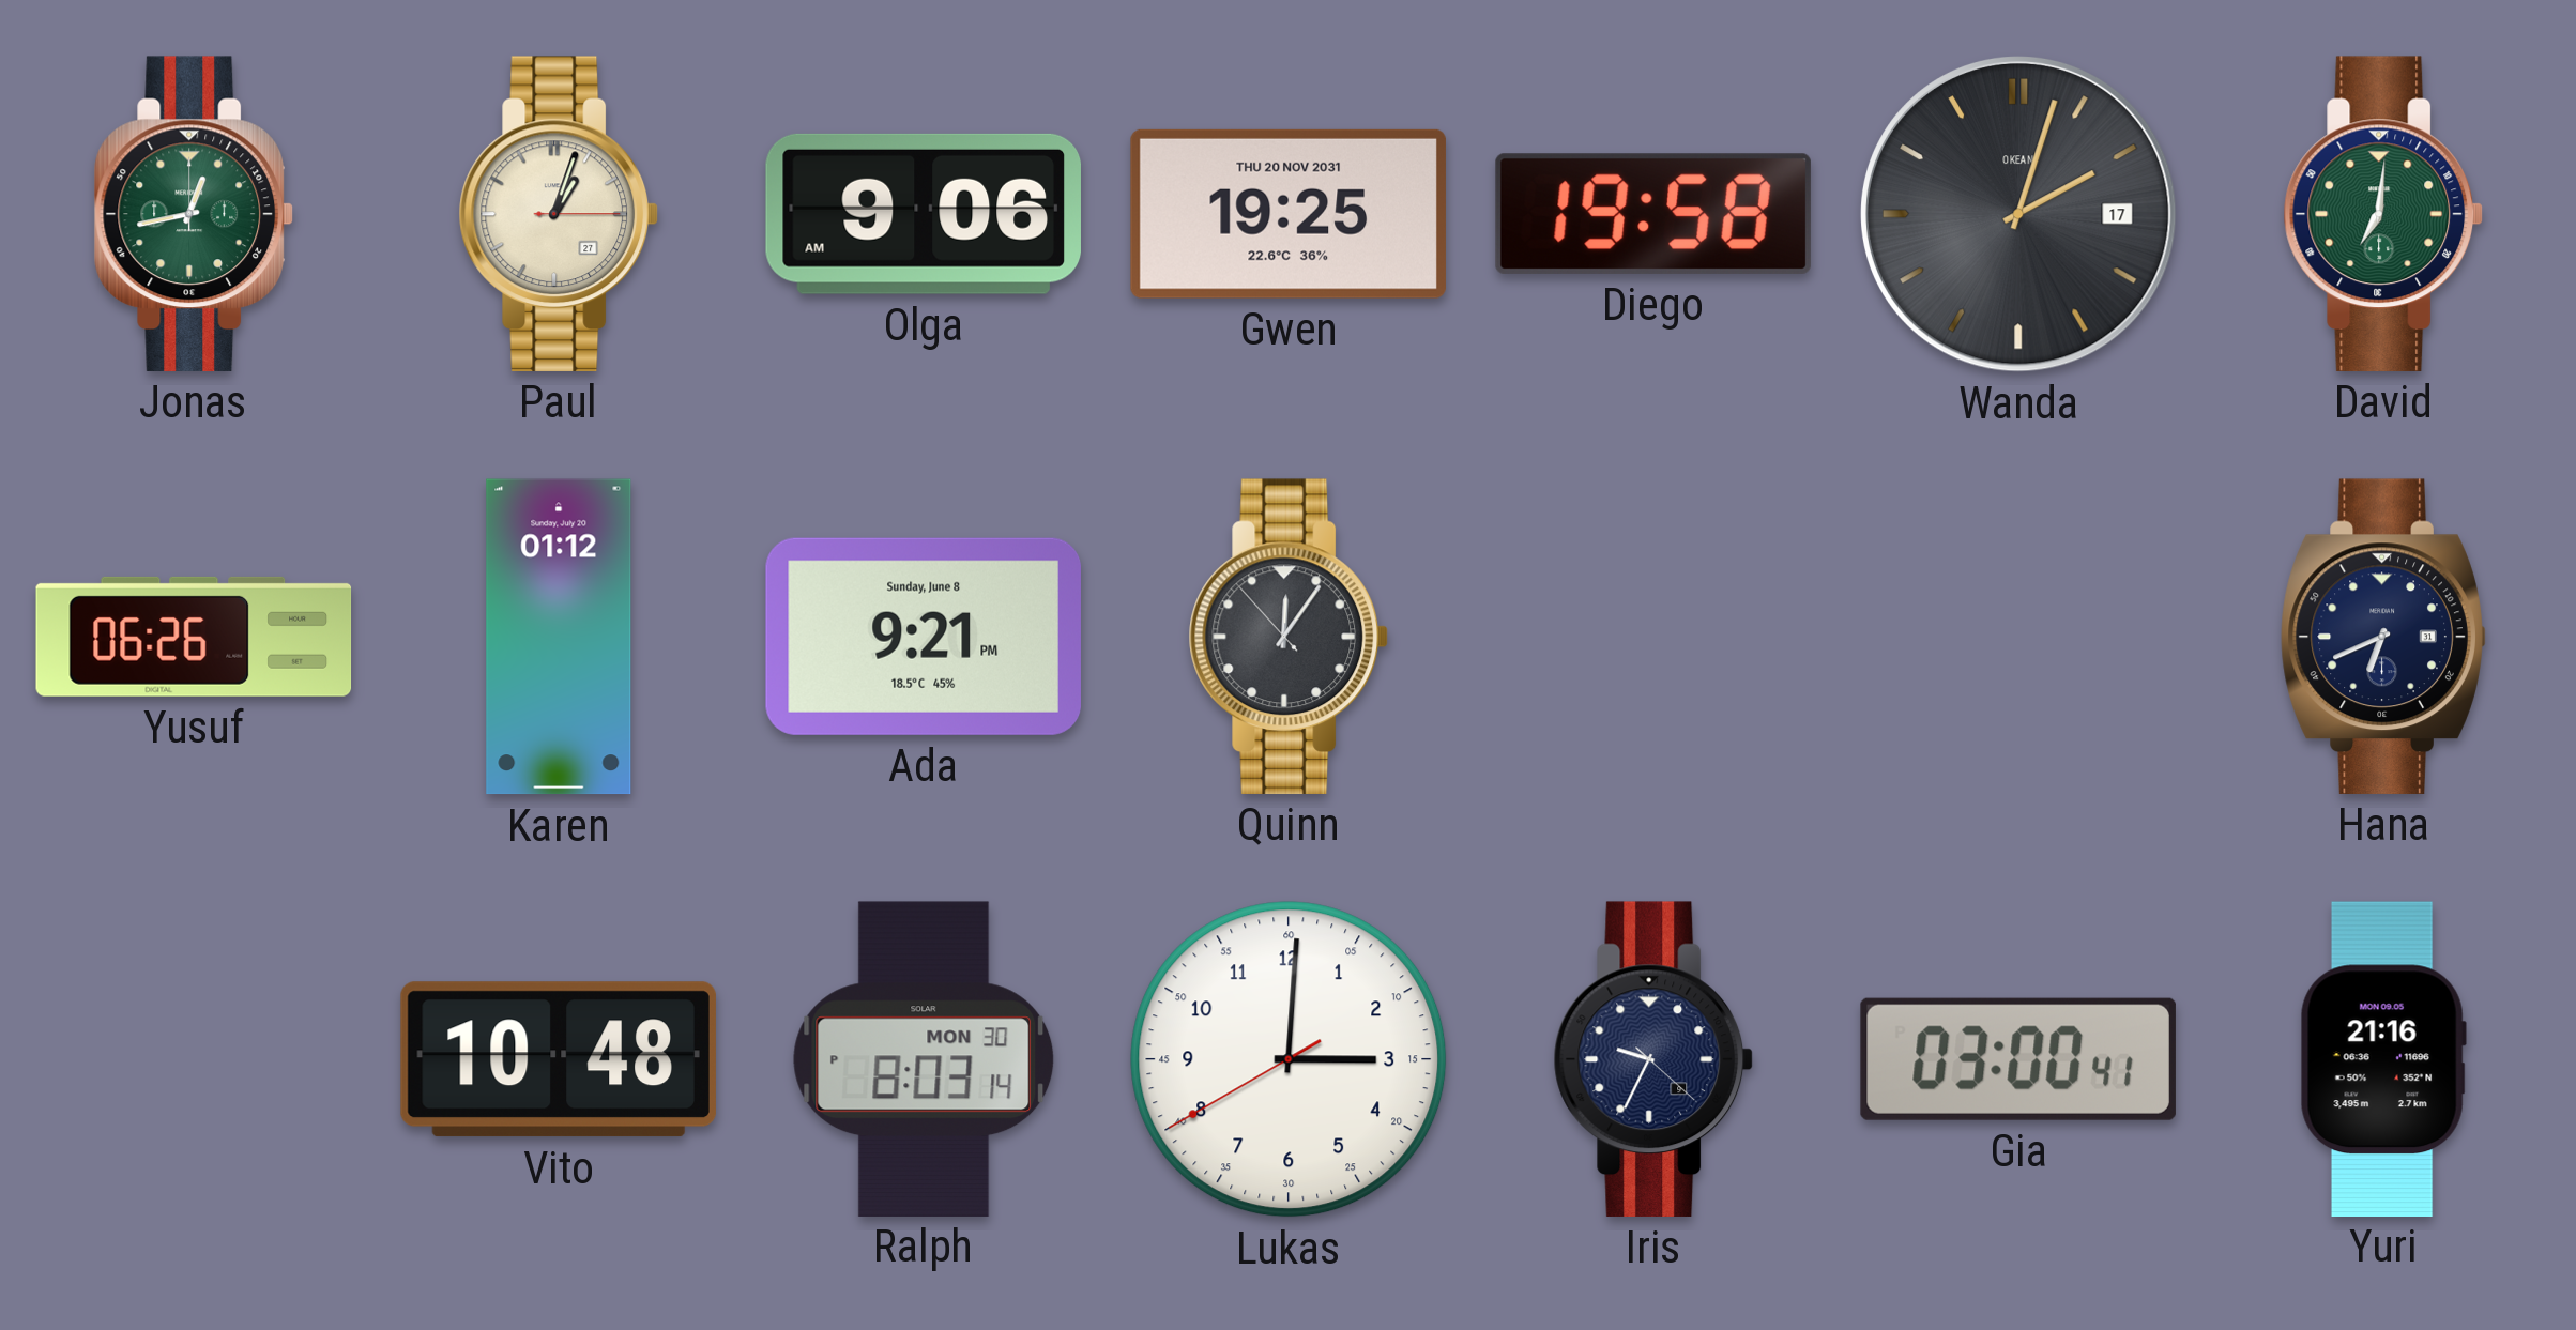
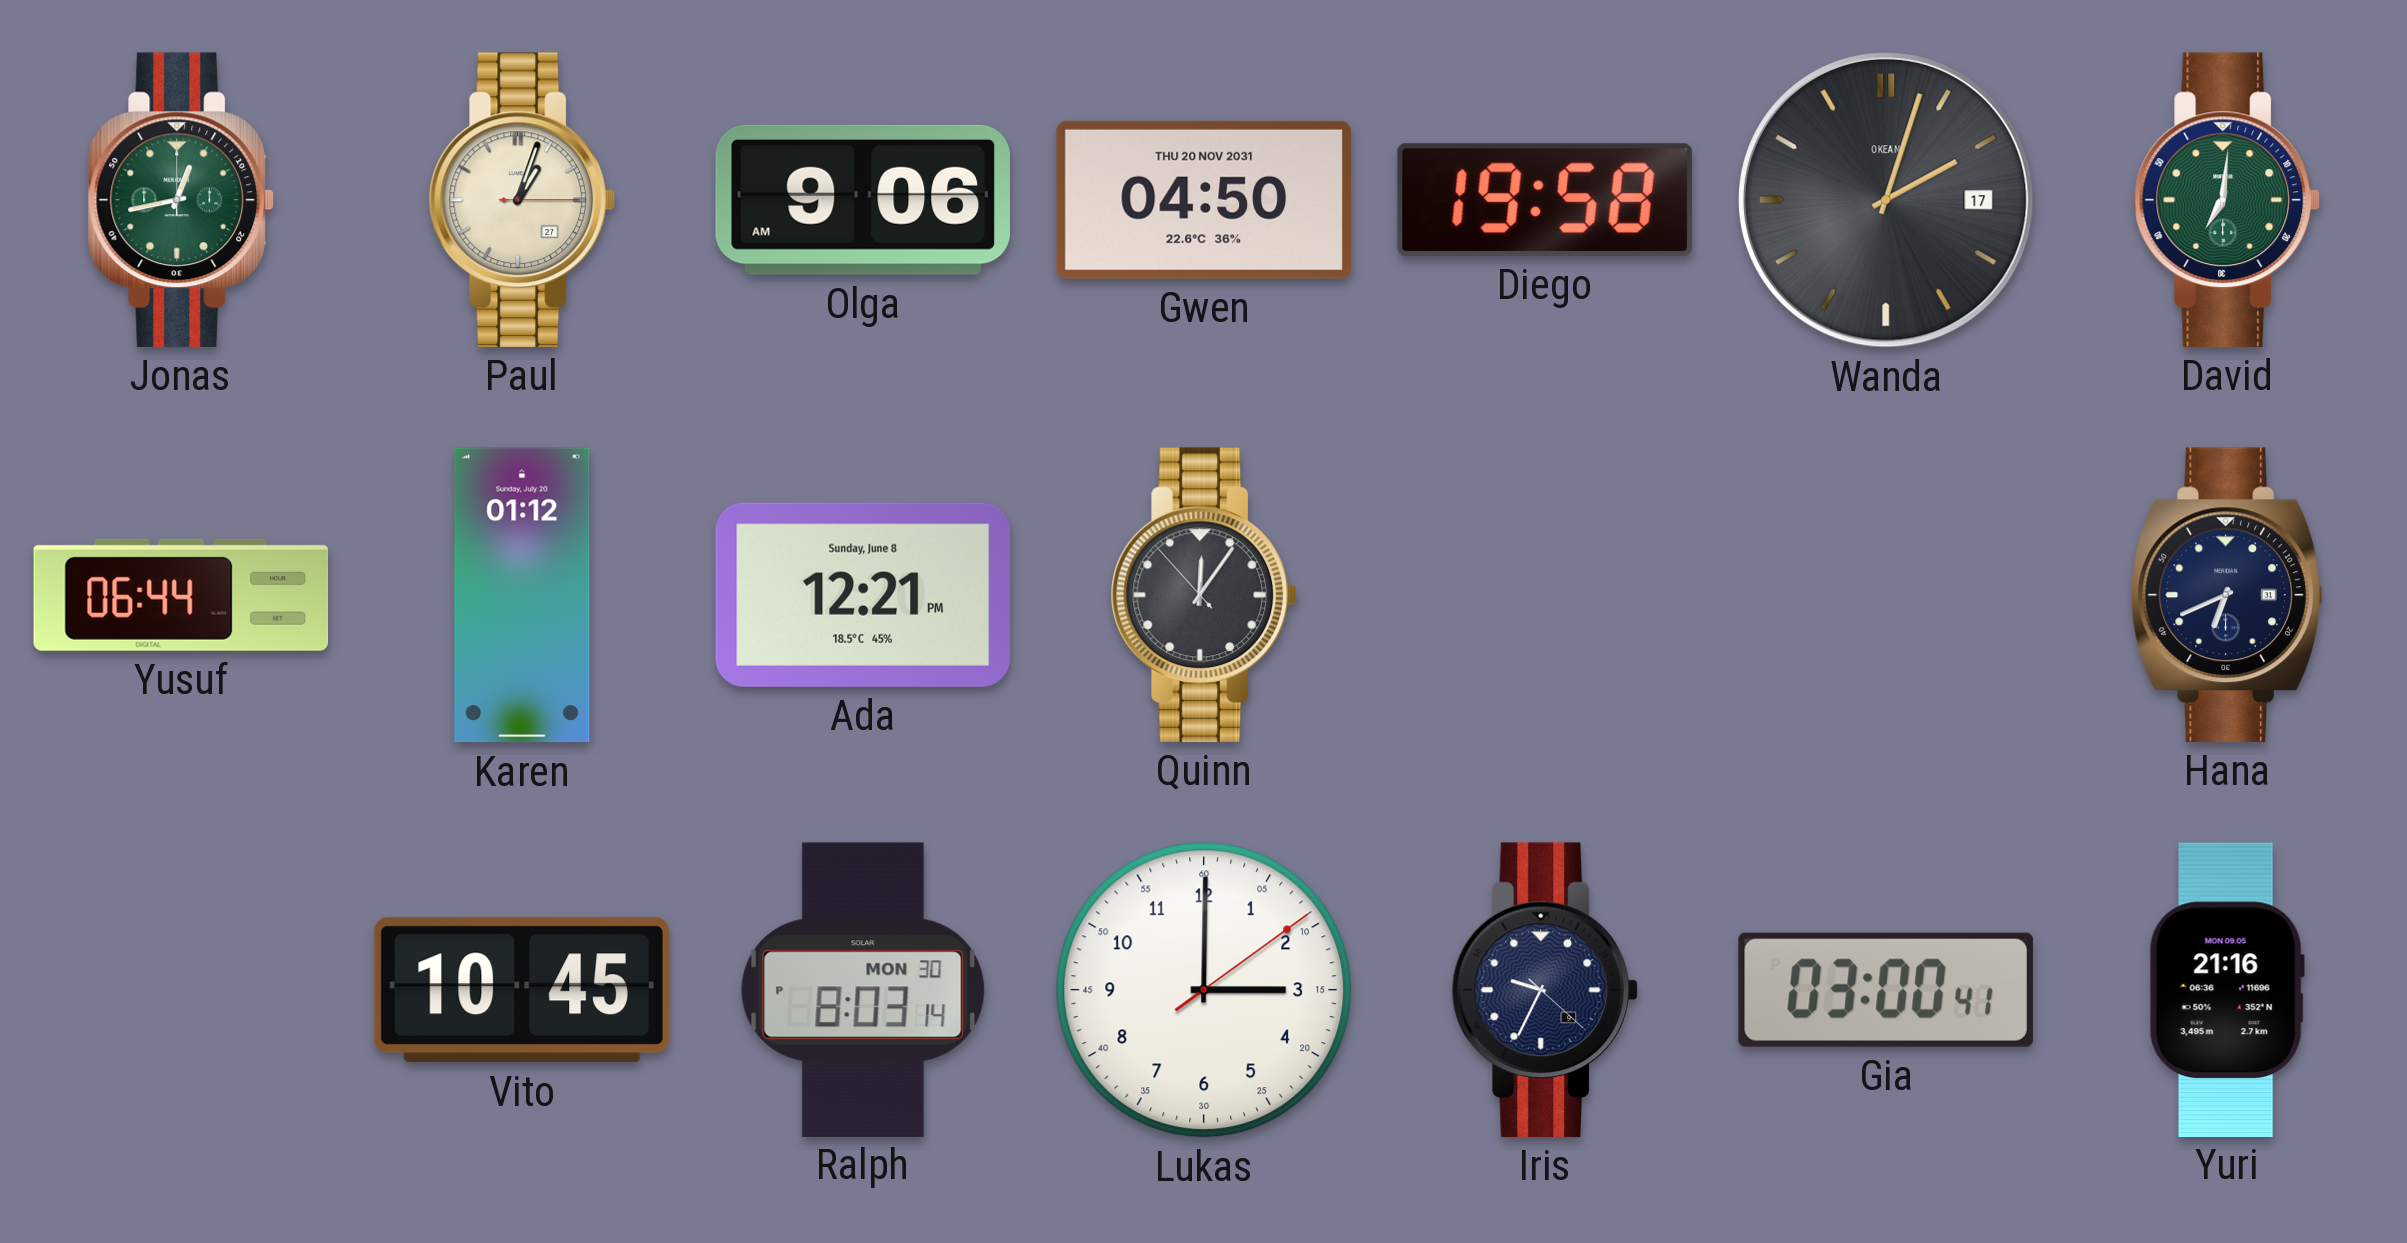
Gwen: 19:25 -> 04:50
Yusuf: 06:26 -> 06:44
Ada: 9:21 -> 12:21
Vito: 10:48 -> 10:45
Lukas: 3:00:40 -> 3:00:09
